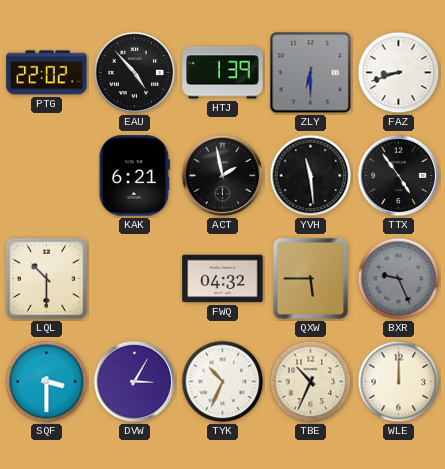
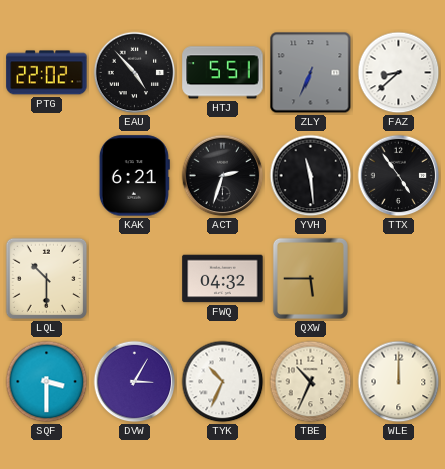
HTJ: 1:39 -> 5:51
ZLY: 6:30 -> 6:34
FAZ: 8:42 -> 8:38
ACT: 1:58 -> 2:33
BXR: 9:26 -> none
